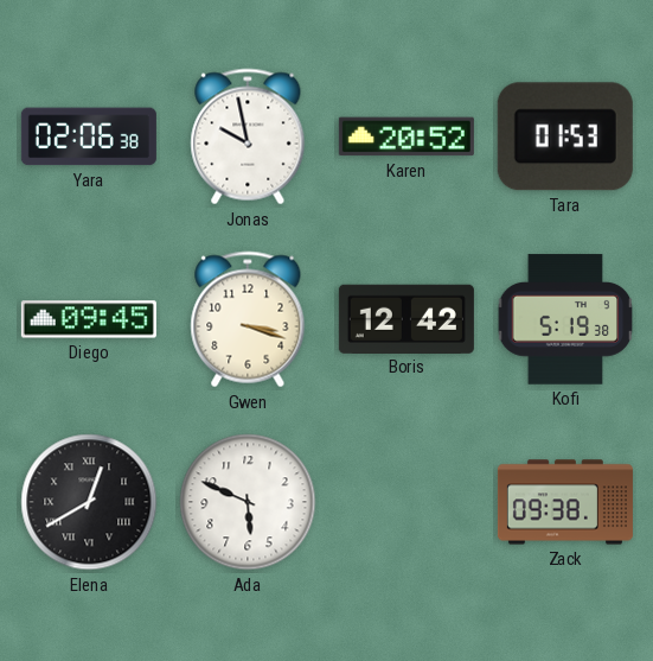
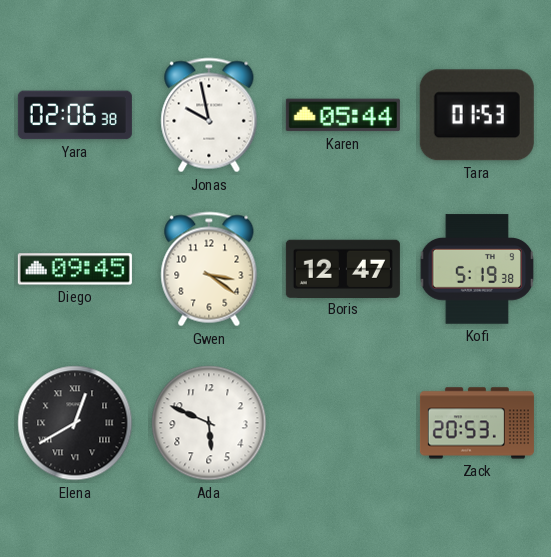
Karen: 20:52 -> 05:44
Gwen: 3:18 -> 3:21
Boris: 12:42 -> 12:47
Zack: 09:38 -> 20:53
